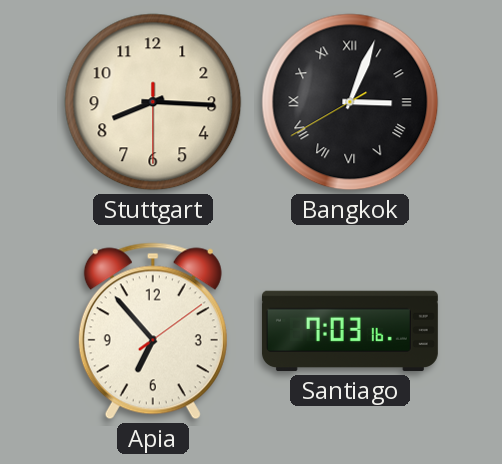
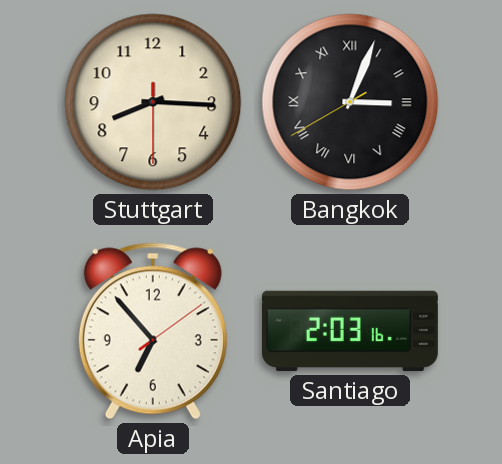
Santiago: 7:03 -> 2:03
